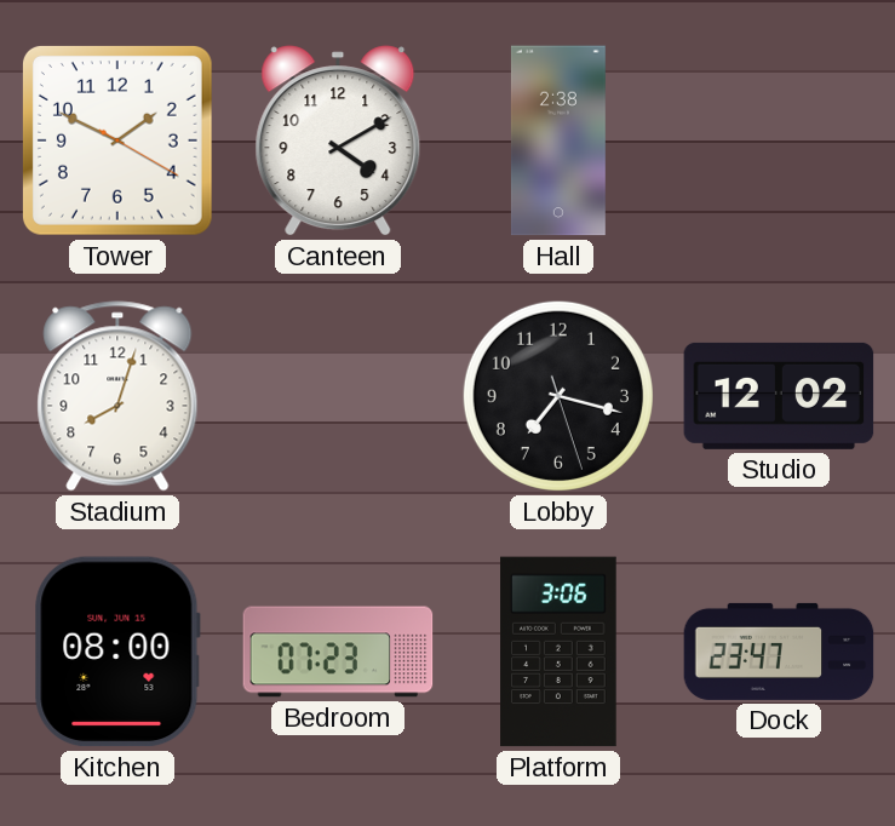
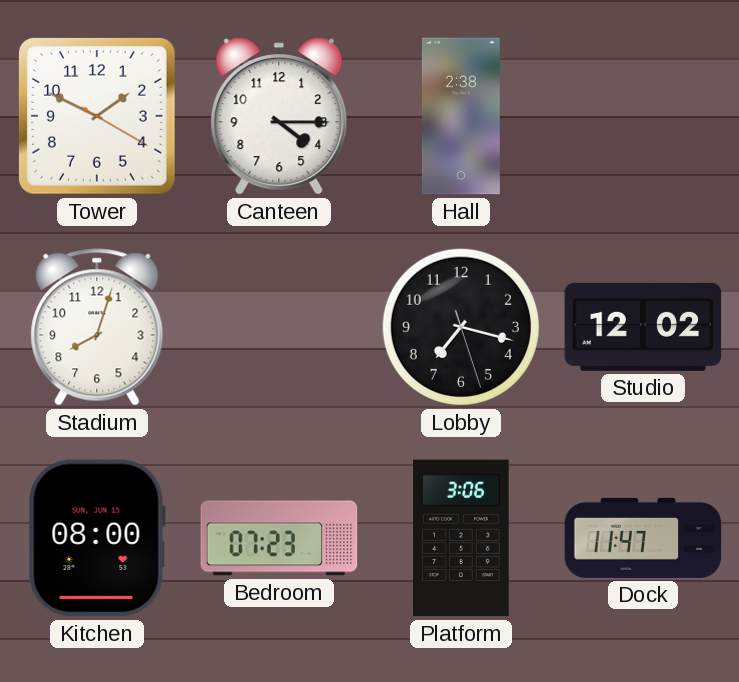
Canteen: 4:10 -> 4:15
Dock: 23:47 -> 11:47
